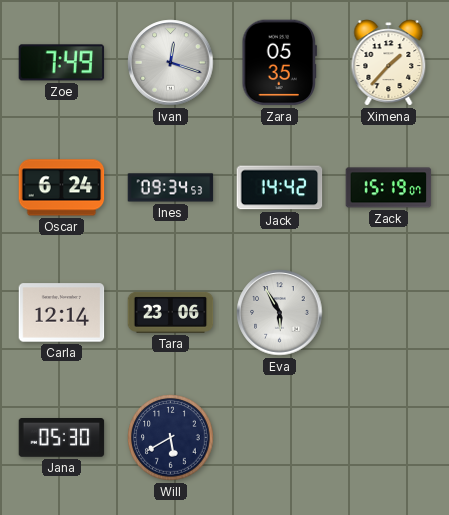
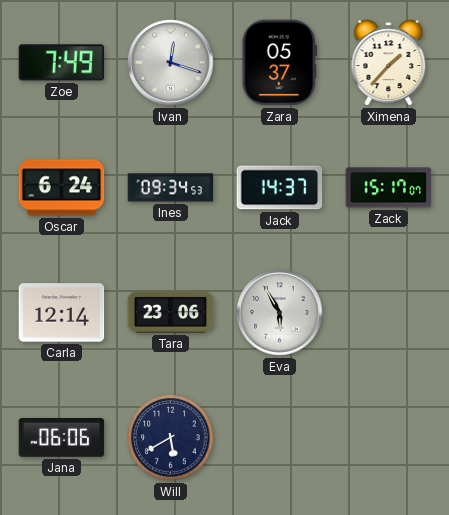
Zara: 05:35 -> 05:37
Jack: 14:42 -> 14:37
Zack: 15:19 -> 15:17
Jana: 05:30 -> 06:06
